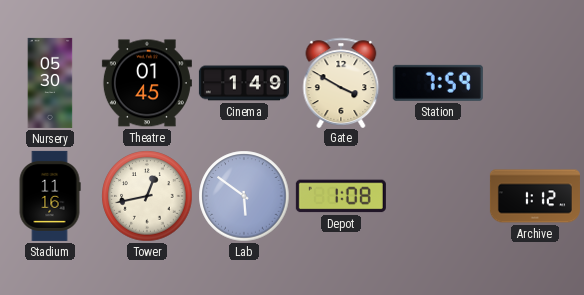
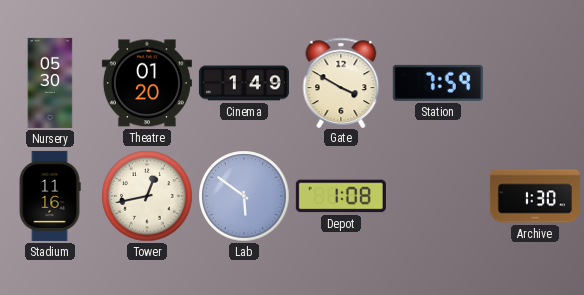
Theatre: 01:45 -> 01:20
Archive: 1:12 -> 1:30
